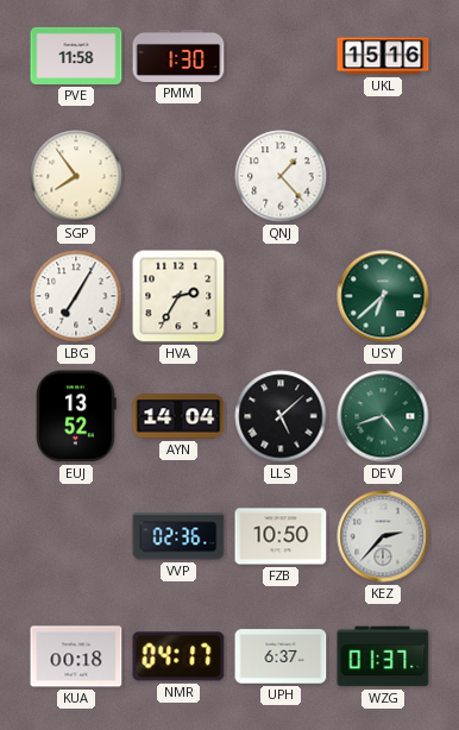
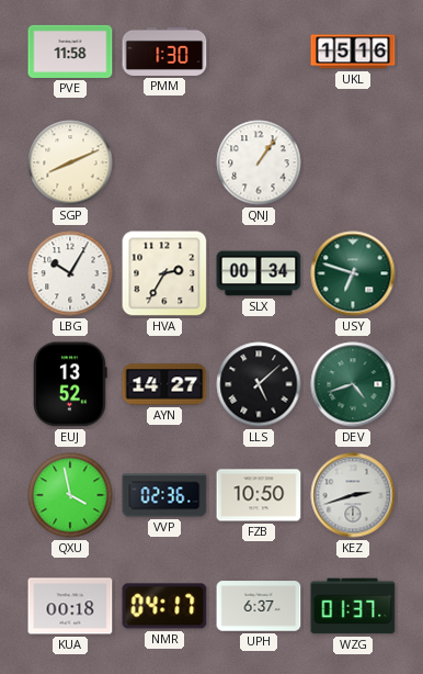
SGP: 7:54 -> 8:11
QNJ: 1:23 -> 1:06
LBG: 7:05 -> 10:05
SLX: none -> 00:34
USY: 6:38 -> 6:48
AYN: 14:04 -> 14:27
QXU: none -> 3:58
KEZ: 2:37 -> 2:42
